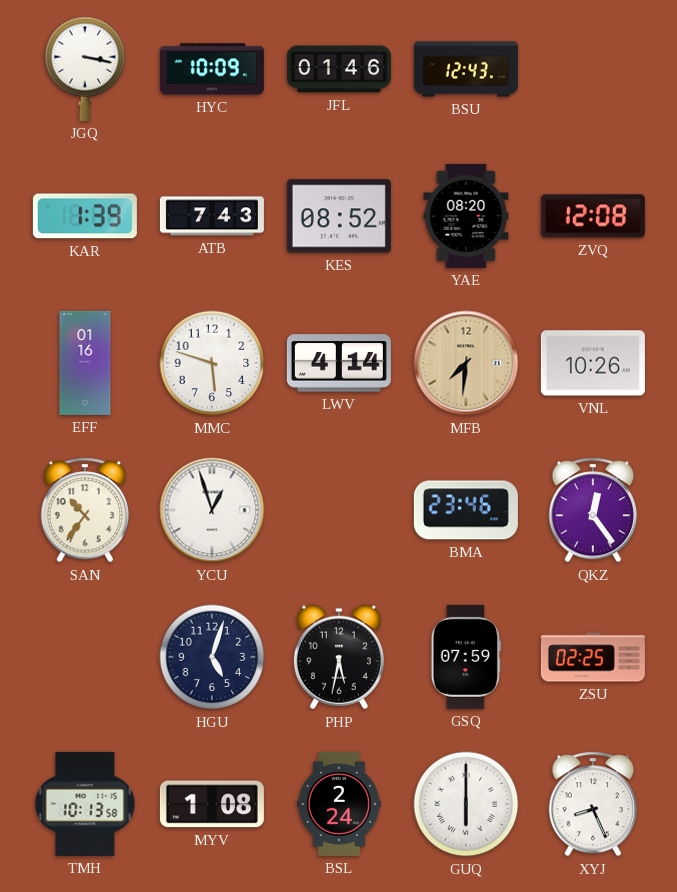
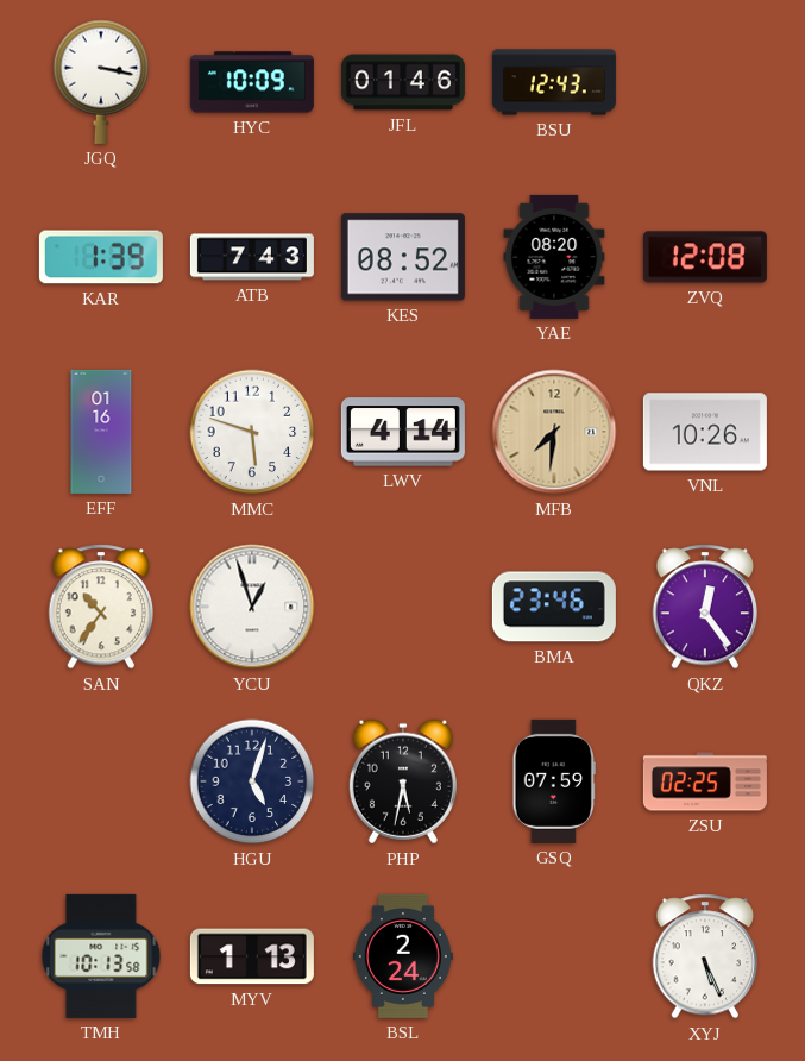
MYV: 1:08 -> 1:13
GUQ: 6:00 -> none
XYJ: 8:26 -> 5:26
